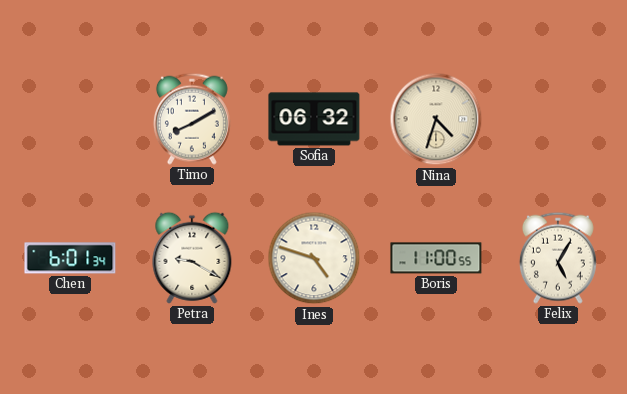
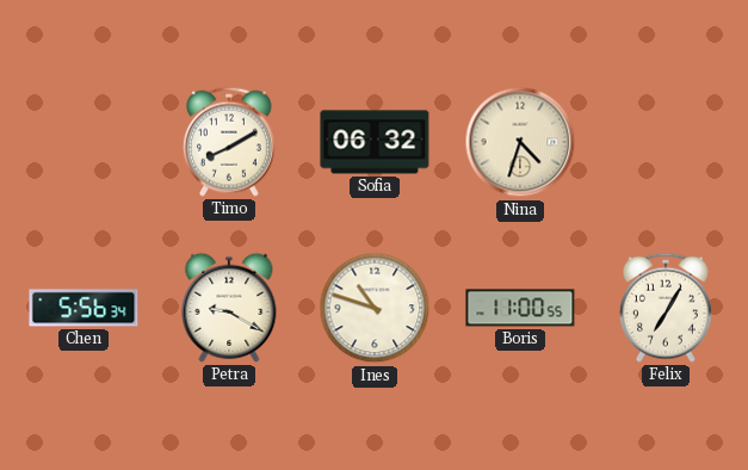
Chen: 6:01 -> 5:56
Ines: 4:48 -> 10:48
Felix: 5:05 -> 7:05
